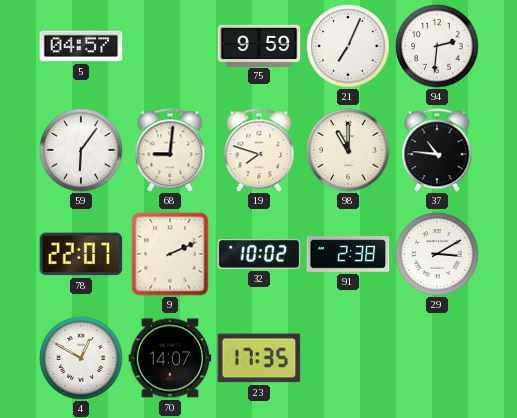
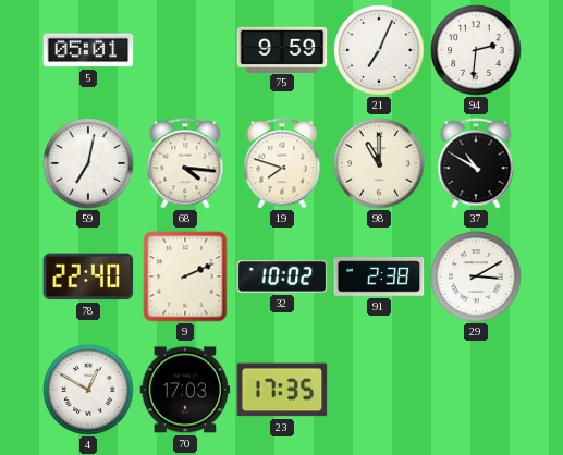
5: 04:57 -> 05:01
59: 6:06 -> 7:02
68: 9:01 -> 4:16
37: 10:46 -> 10:50
78: 22:07 -> 22:40
70: 14:07 -> 17:03
